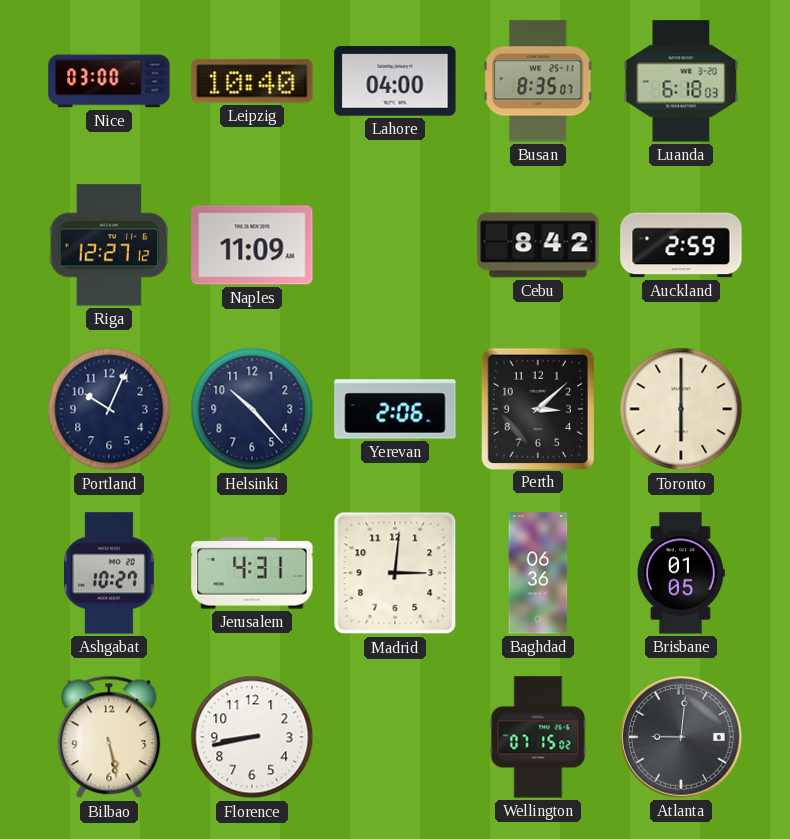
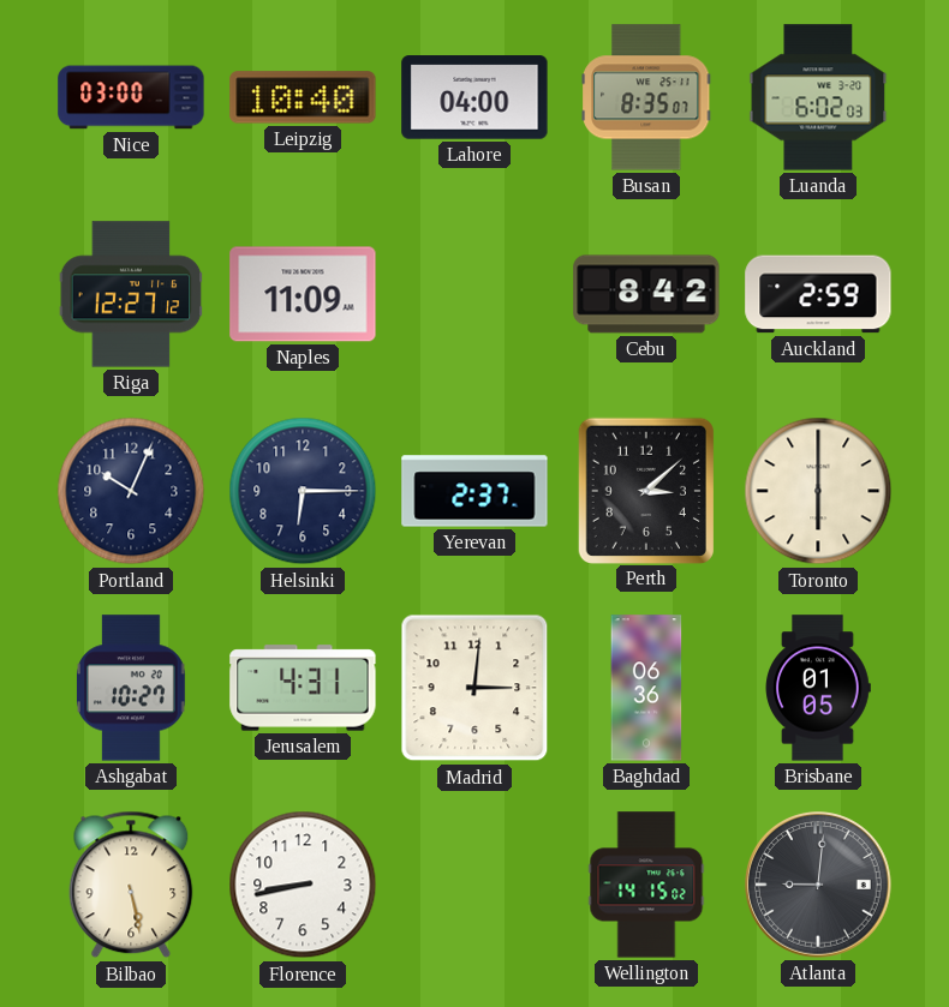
Luanda: 6:18 -> 6:02
Helsinki: 10:23 -> 6:15
Yerevan: 2:06 -> 2:37
Wellington: 07:15 -> 14:15
